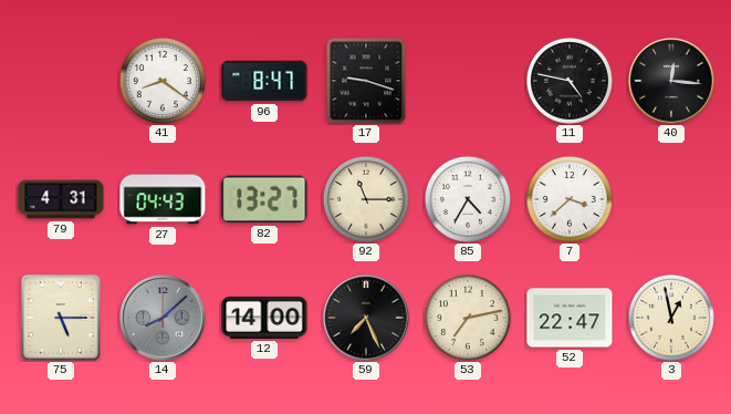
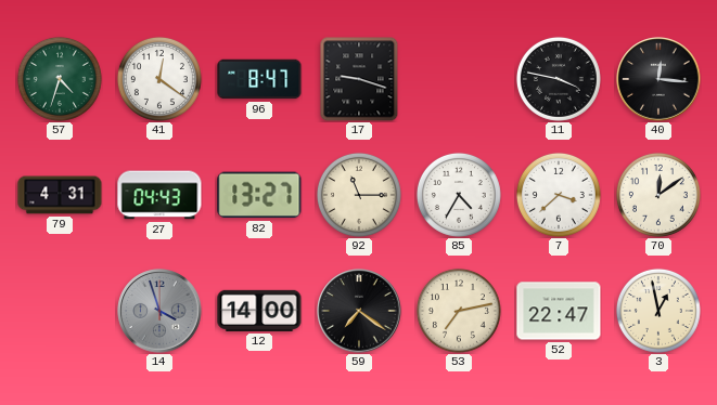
57: none -> 4:33
41: 8:21 -> 12:21
11: 4:47 -> 3:47
70: none -> 12:09
75: 5:15 -> none
14: 8:08 -> 3:57
59: 7:26 -> 7:21
